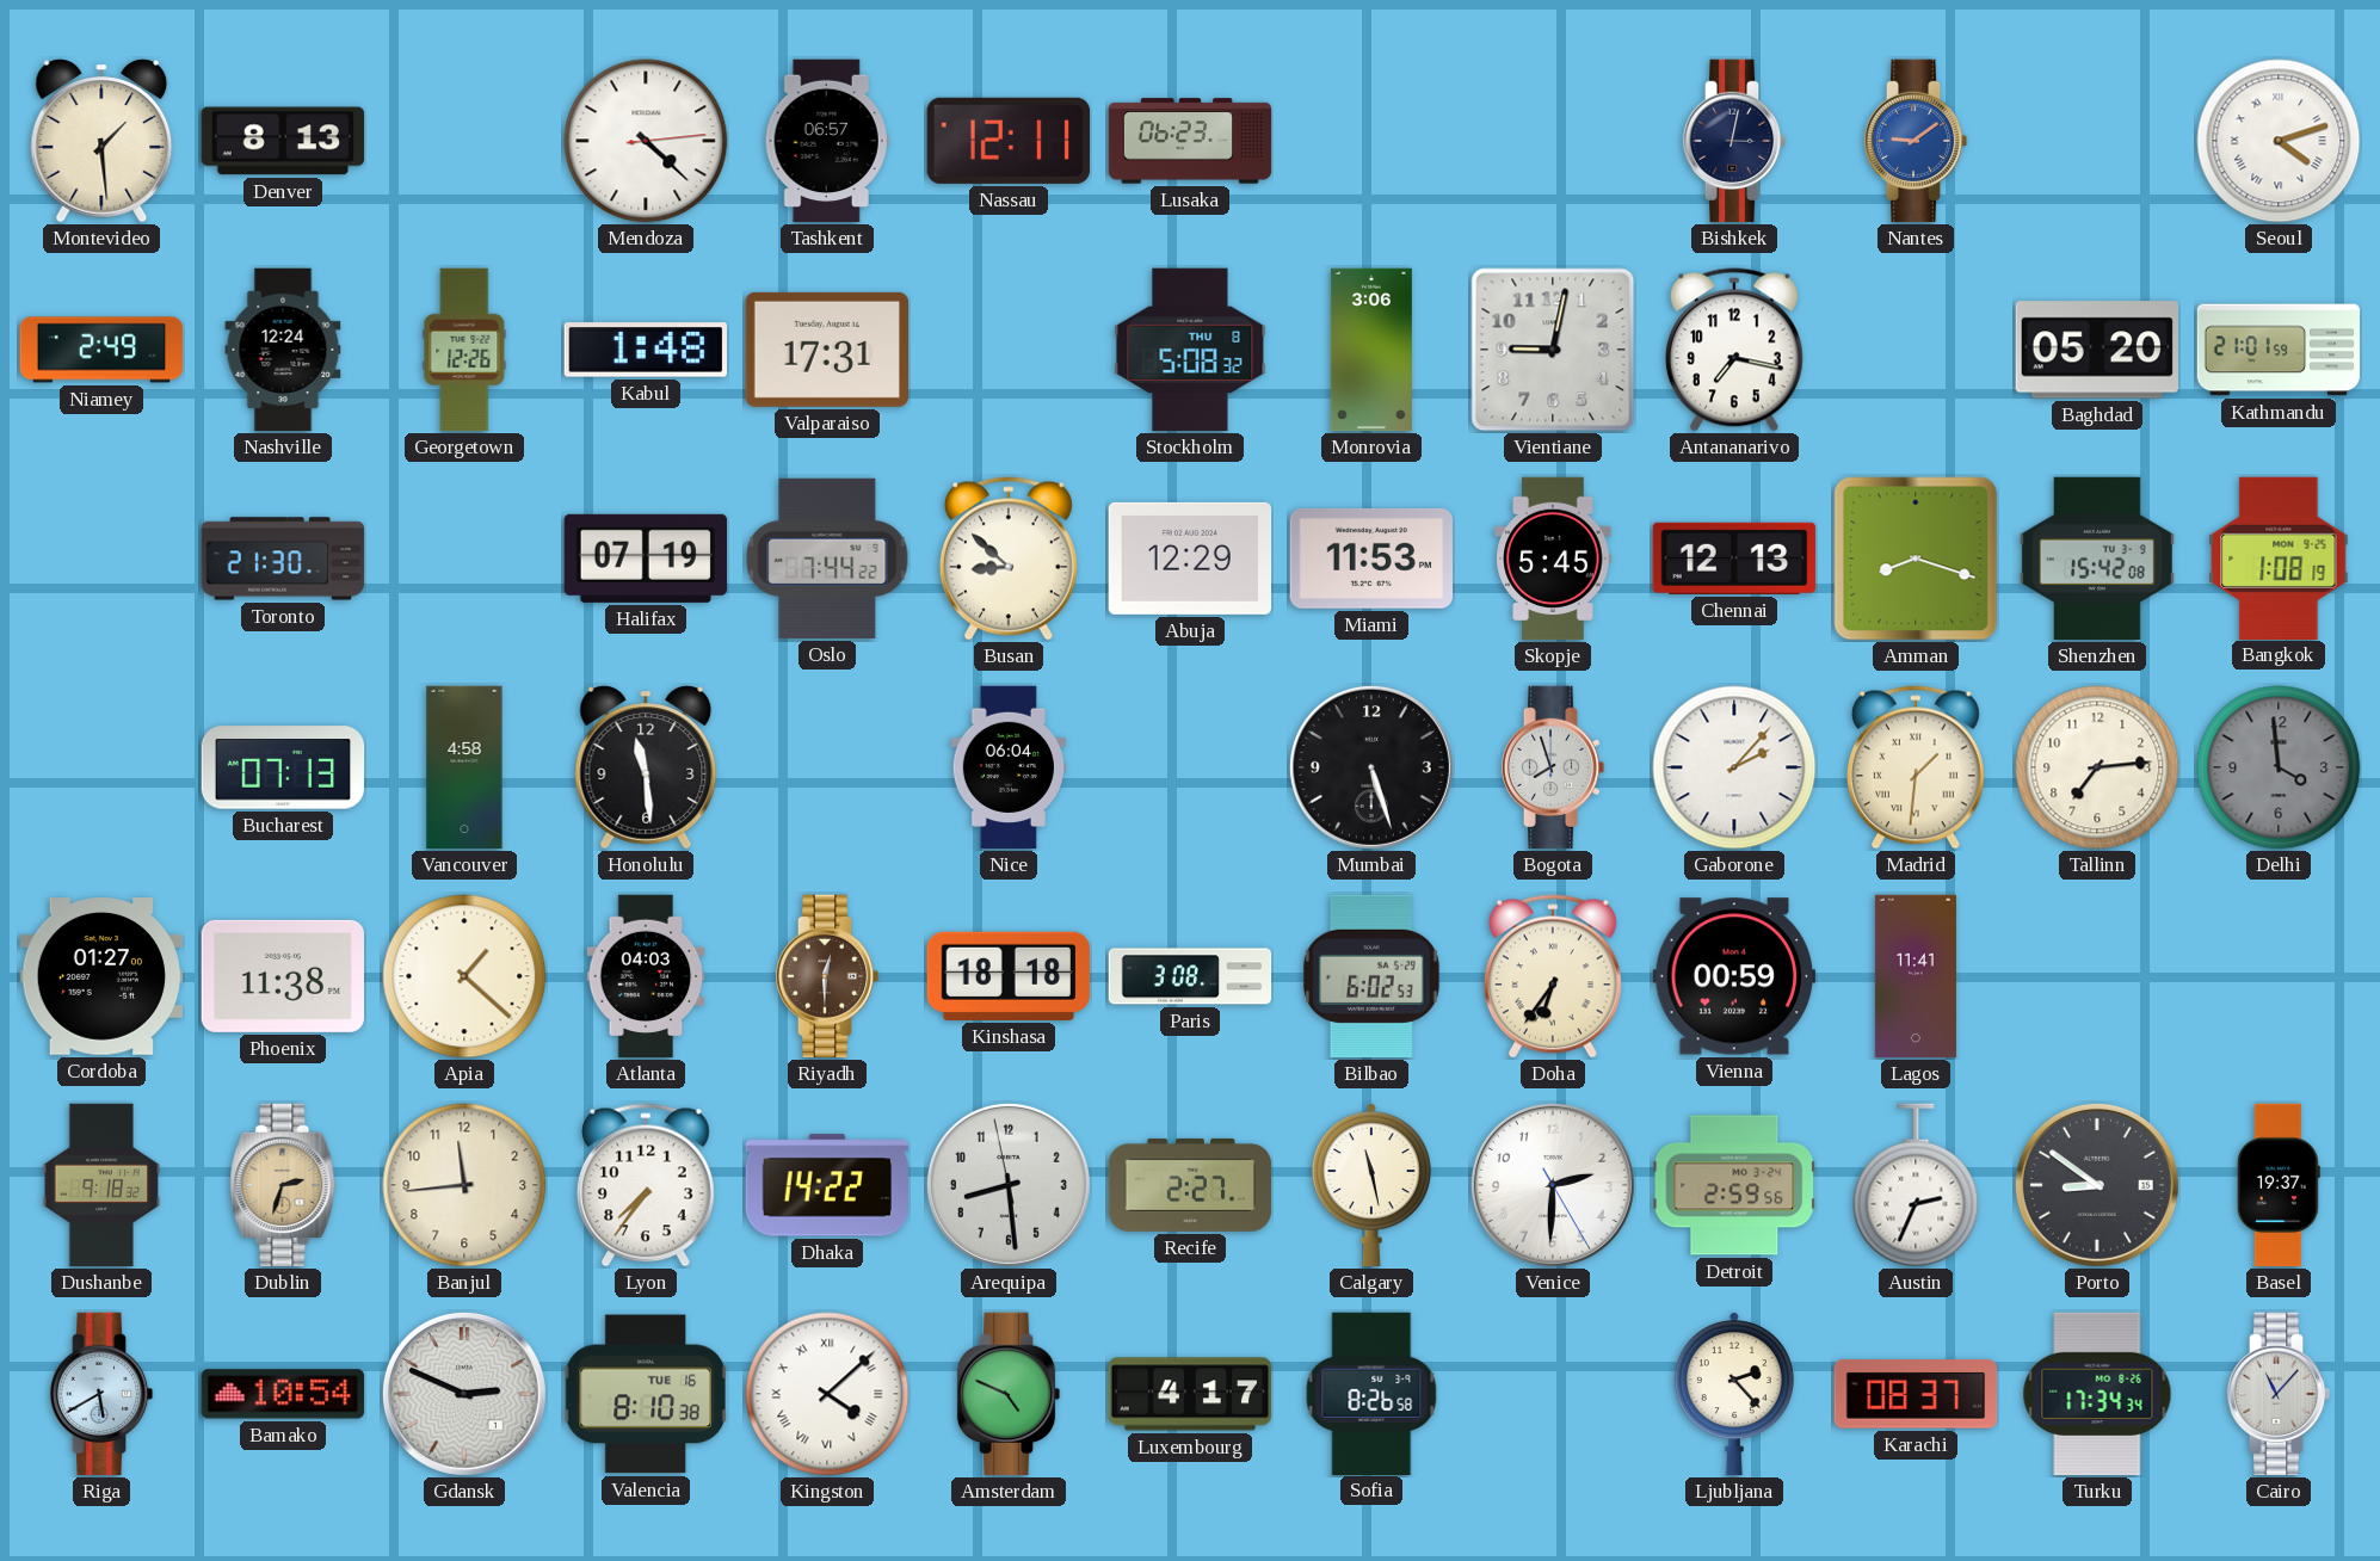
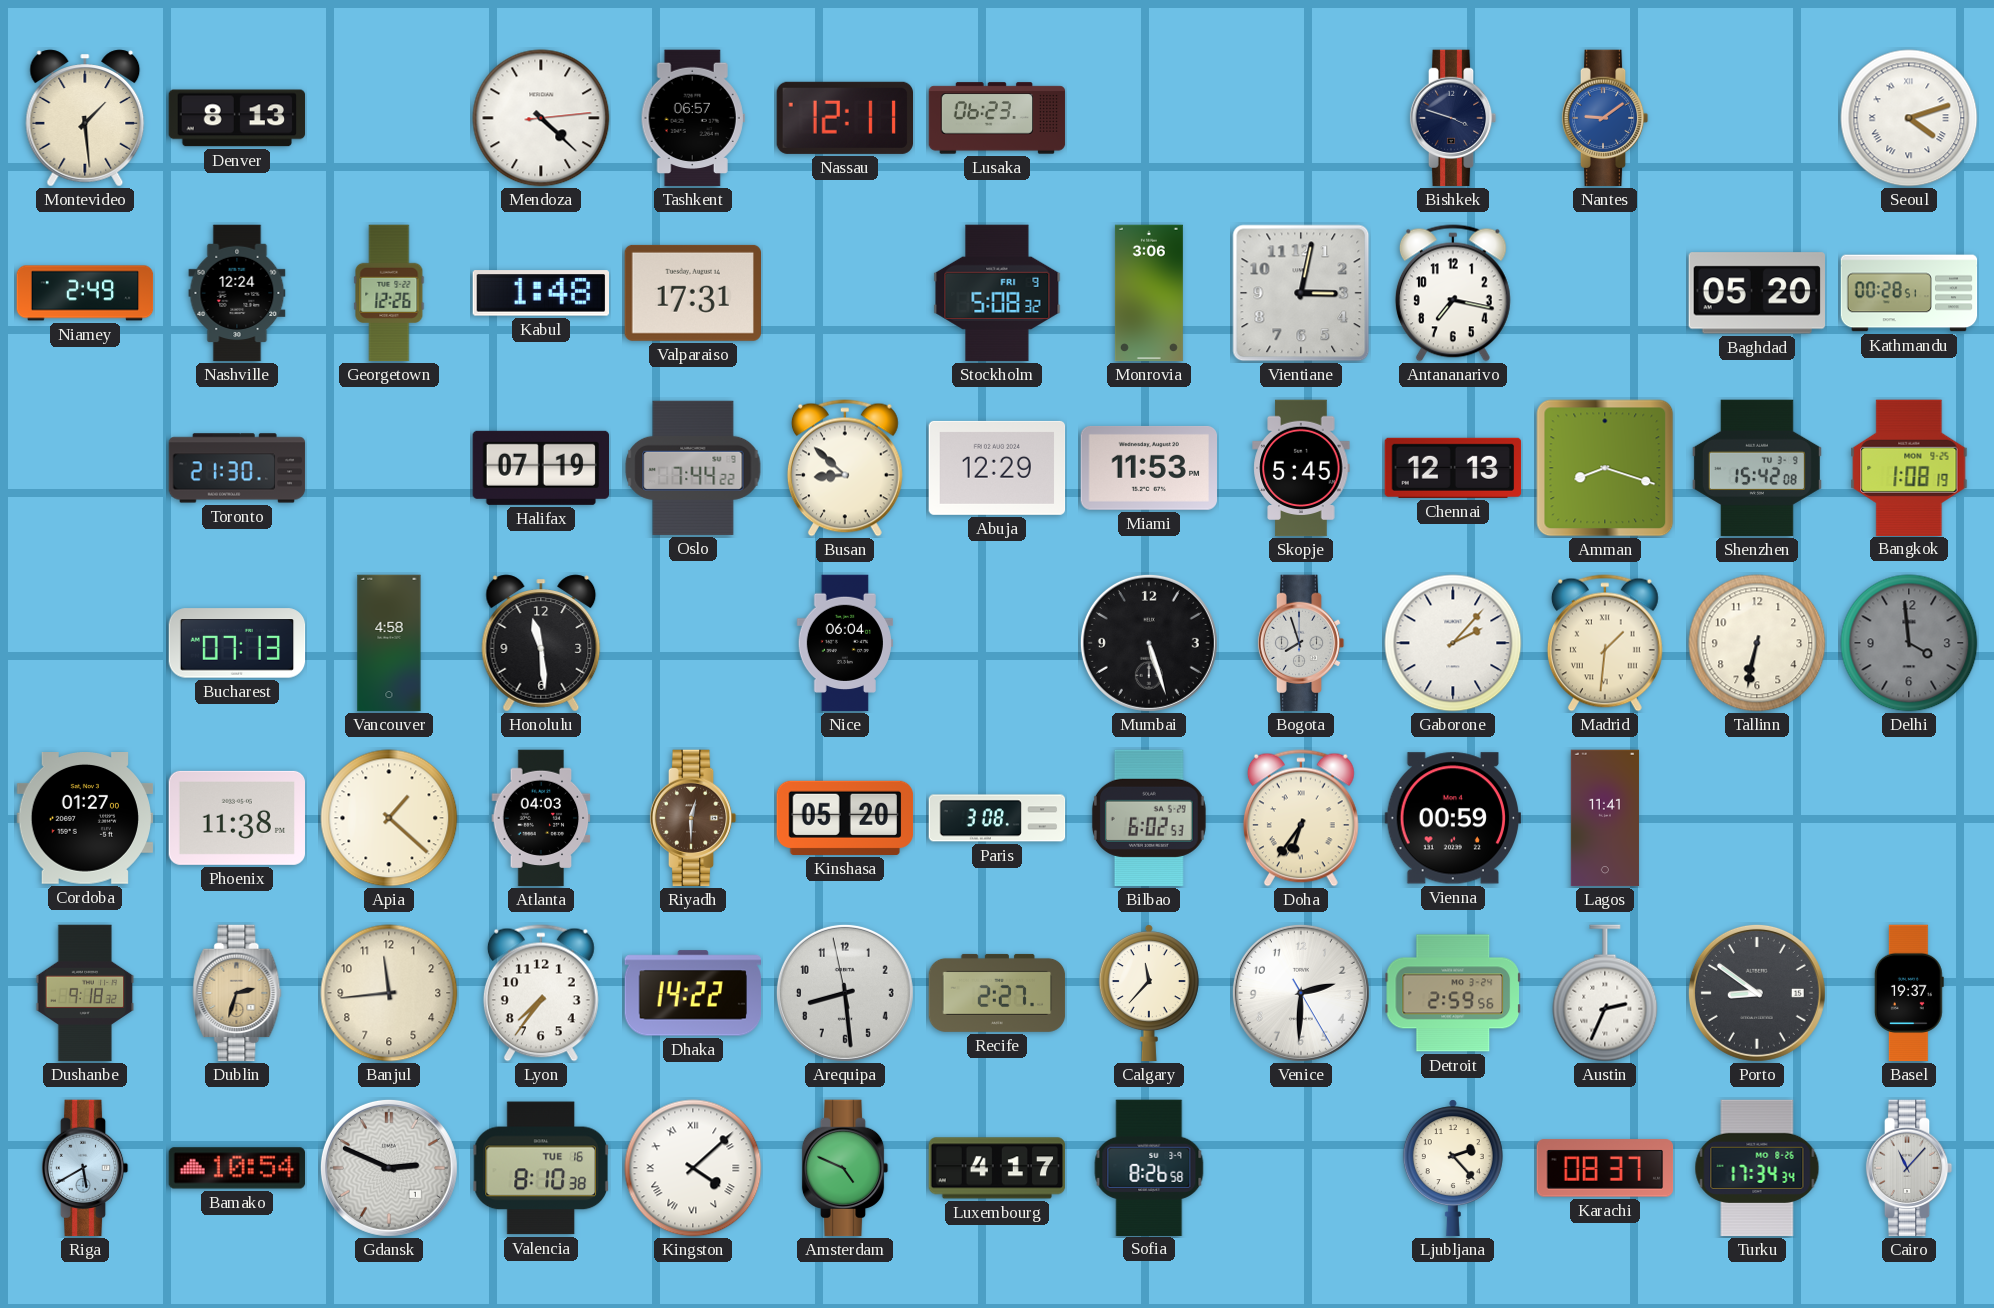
Bishkek: 3:02 -> 3:48
Stockholm date: THU 8 -> FRI 9
Vientiane: 9:02 -> 3:02
Kathmandu: 21:01 -> 00:28
Tallinn: 7:14 -> 6:32
Kinshasa: 18:18 -> 05:20
Calgary: 11:28 -> 11:37
